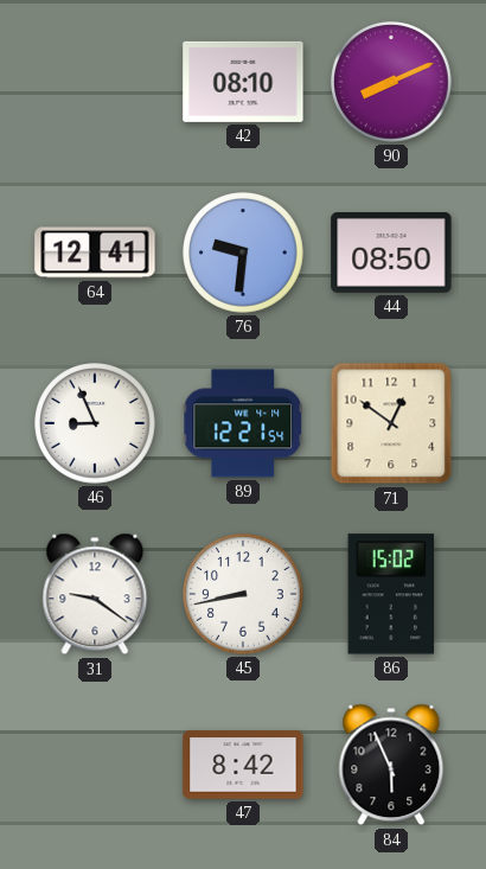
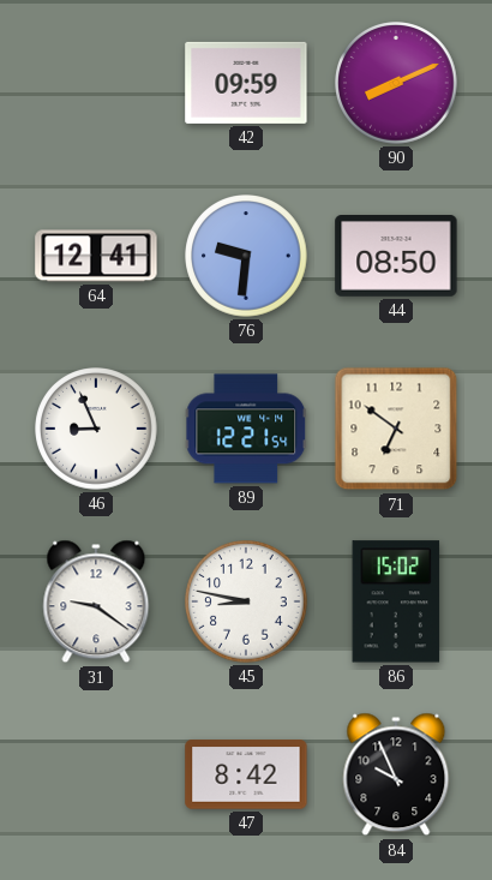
42: 08:10 -> 09:59
71: 12:51 -> 6:51
45: 8:43 -> 8:47
84: 5:56 -> 9:56
